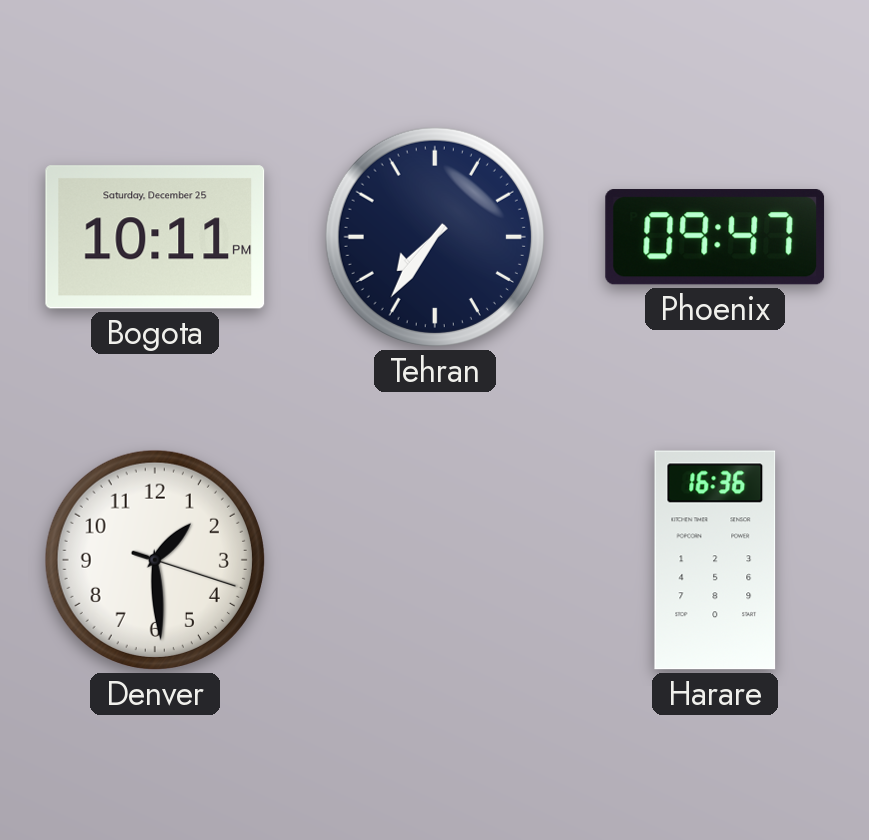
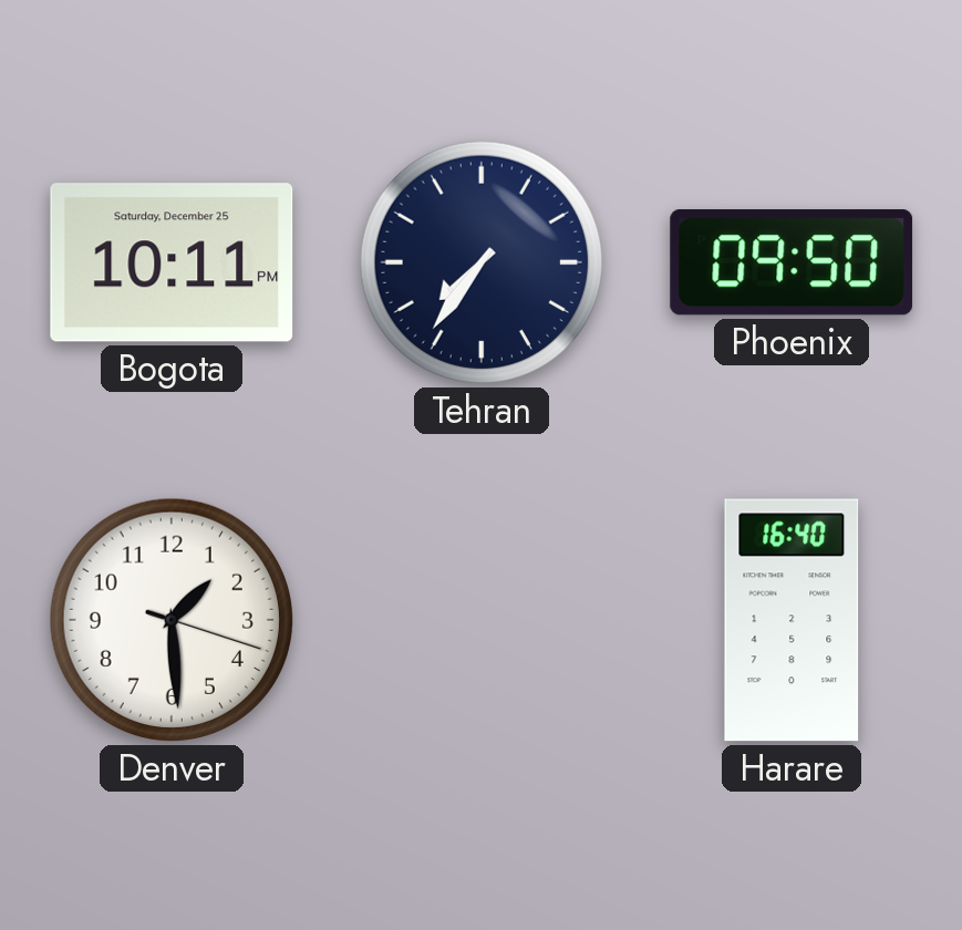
Phoenix: 09:47 -> 09:50
Harare: 16:36 -> 16:40
